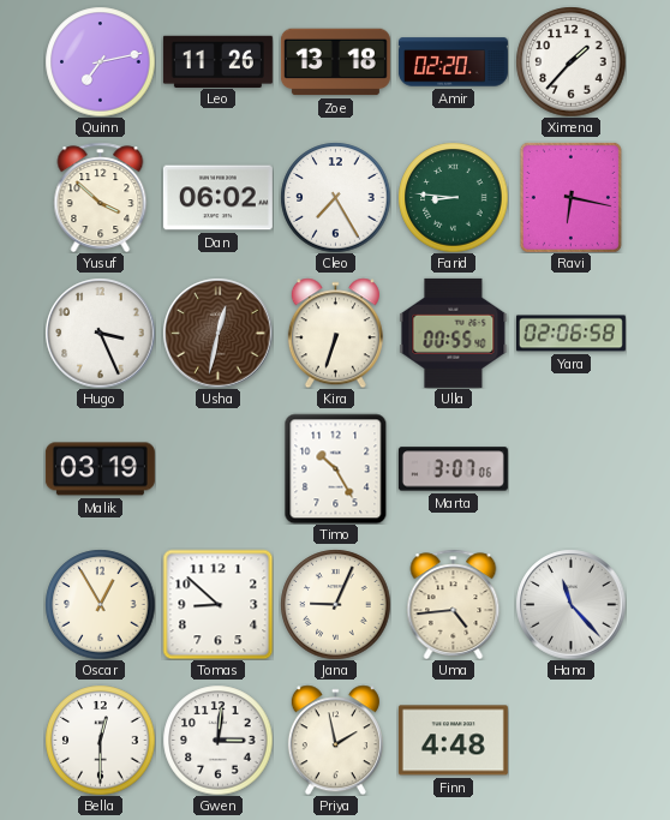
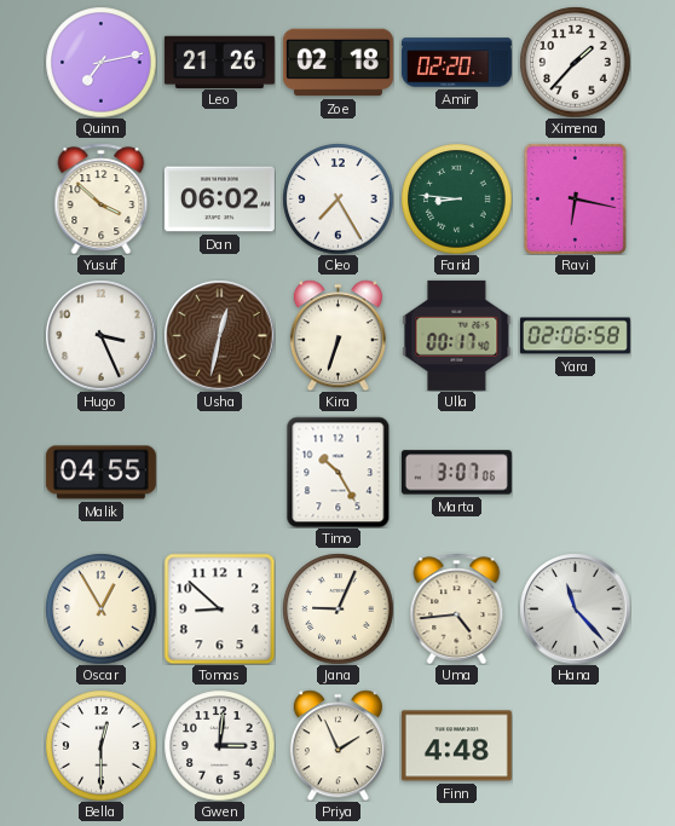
Leo: 11:26 -> 21:26
Zoe: 13:18 -> 02:18
Ulla: 00:55 -> 00:17
Malik: 03:19 -> 04:55
Priya: 1:58 -> 1:56
